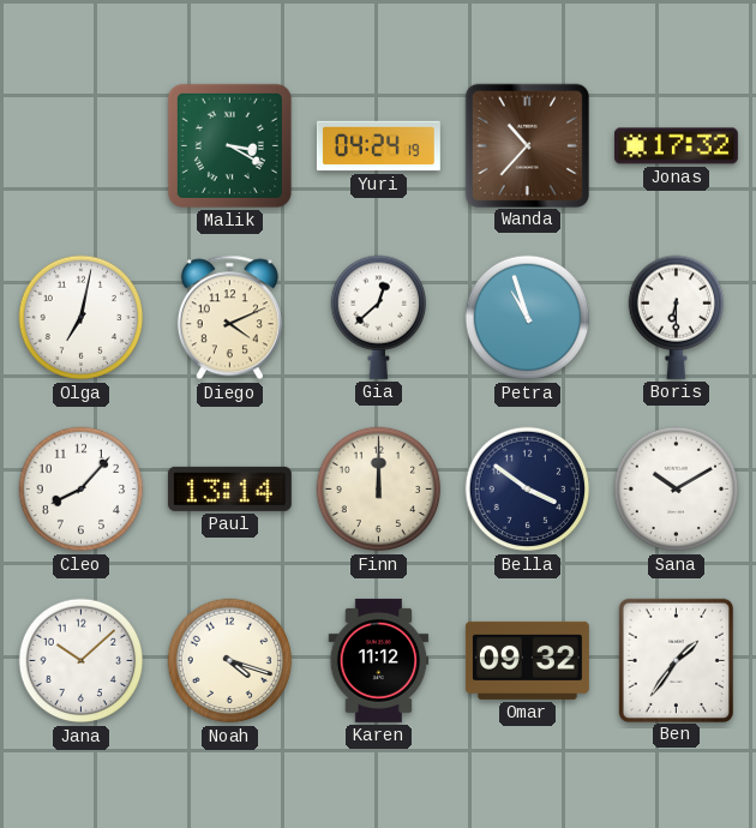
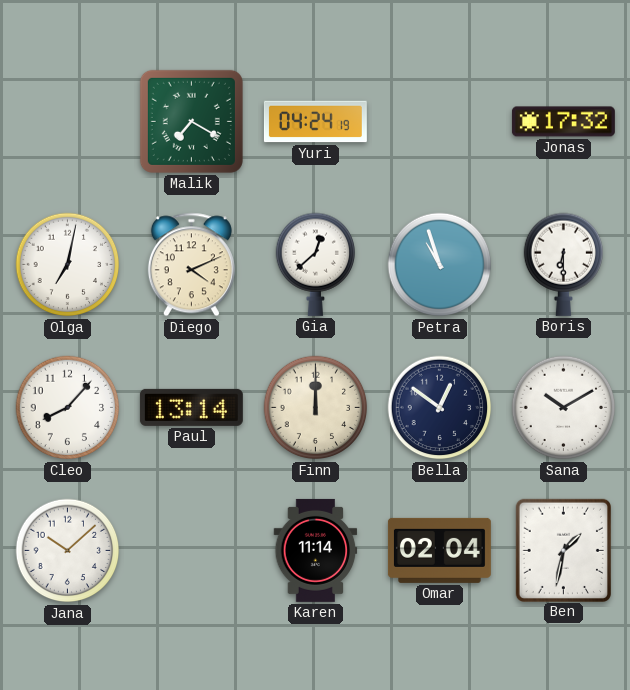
Malik: 3:20 -> 7:20
Wanda: 10:37 -> none
Bella: 3:51 -> 12:51
Noah: 4:18 -> none
Karen: 11:12 -> 11:14
Omar: 09:32 -> 02:04
Ben: 1:36 -> 1:32
